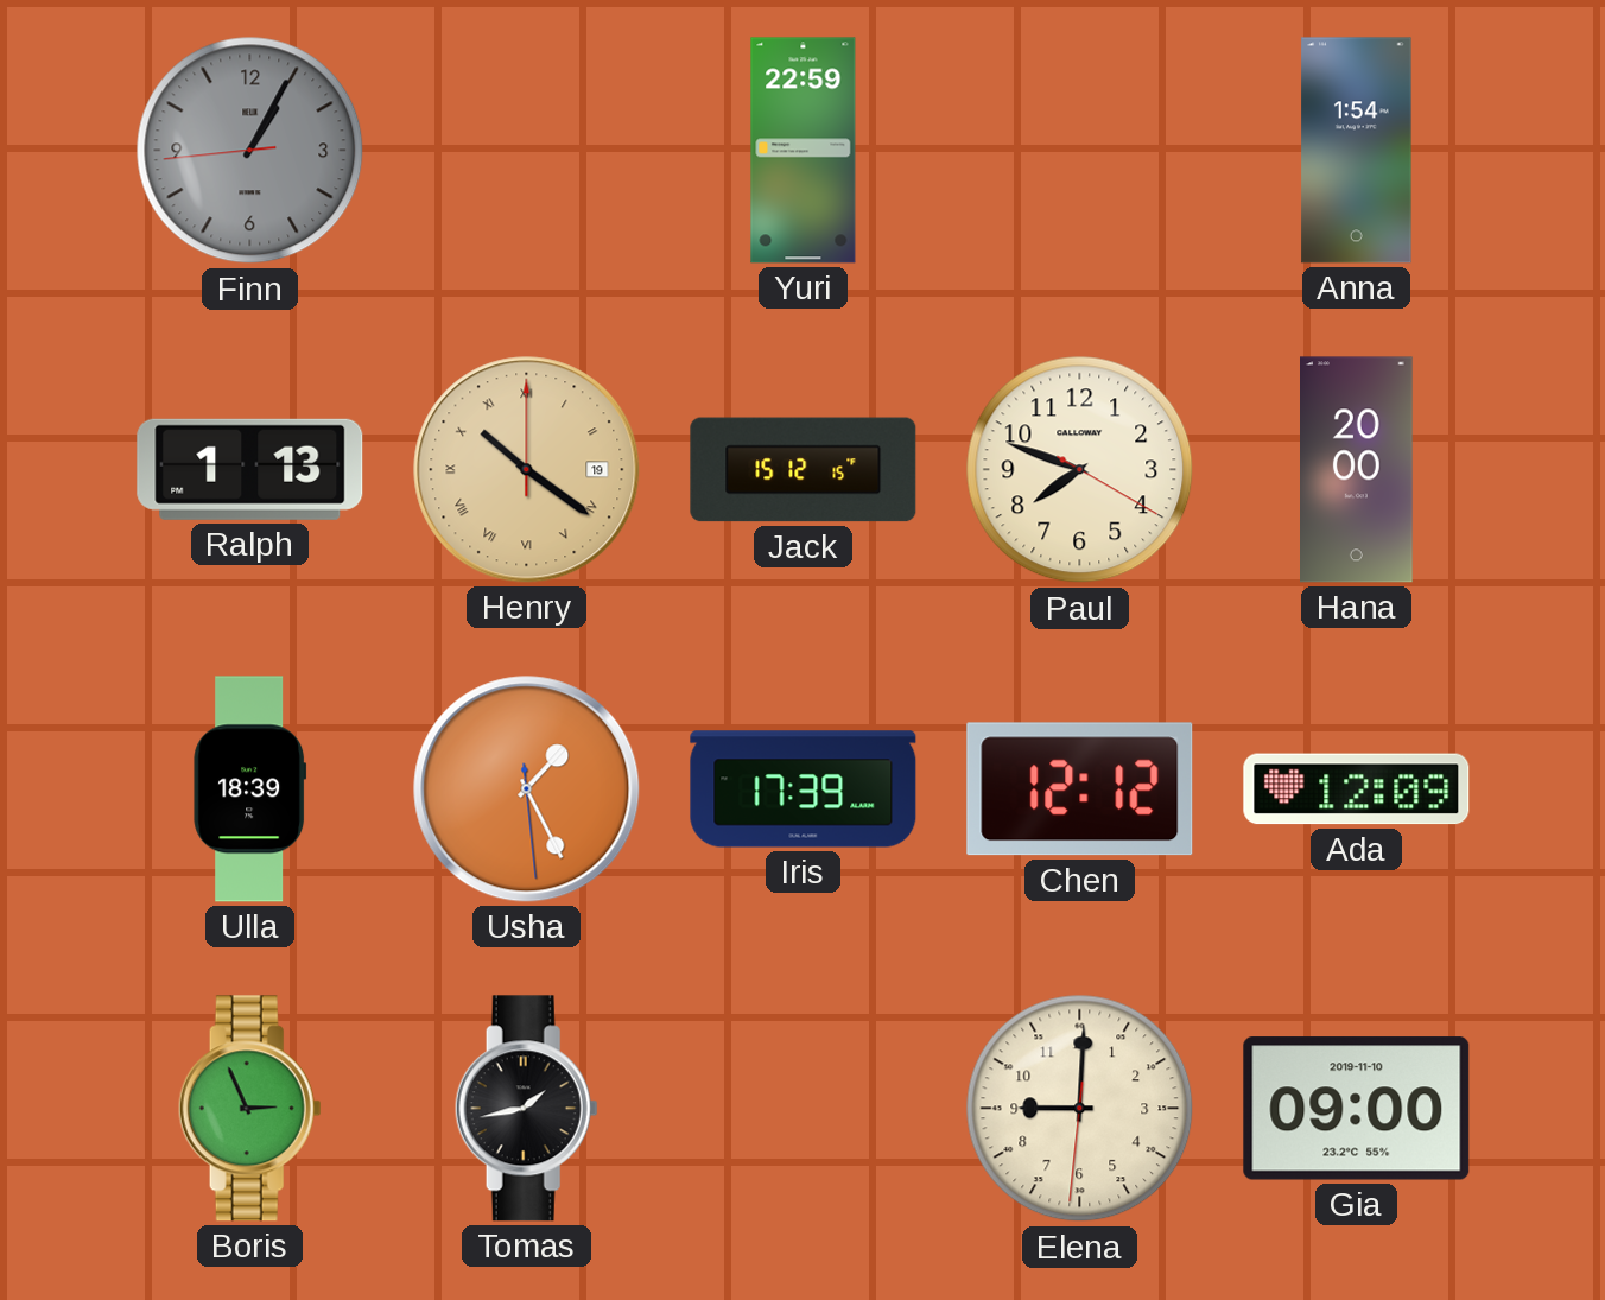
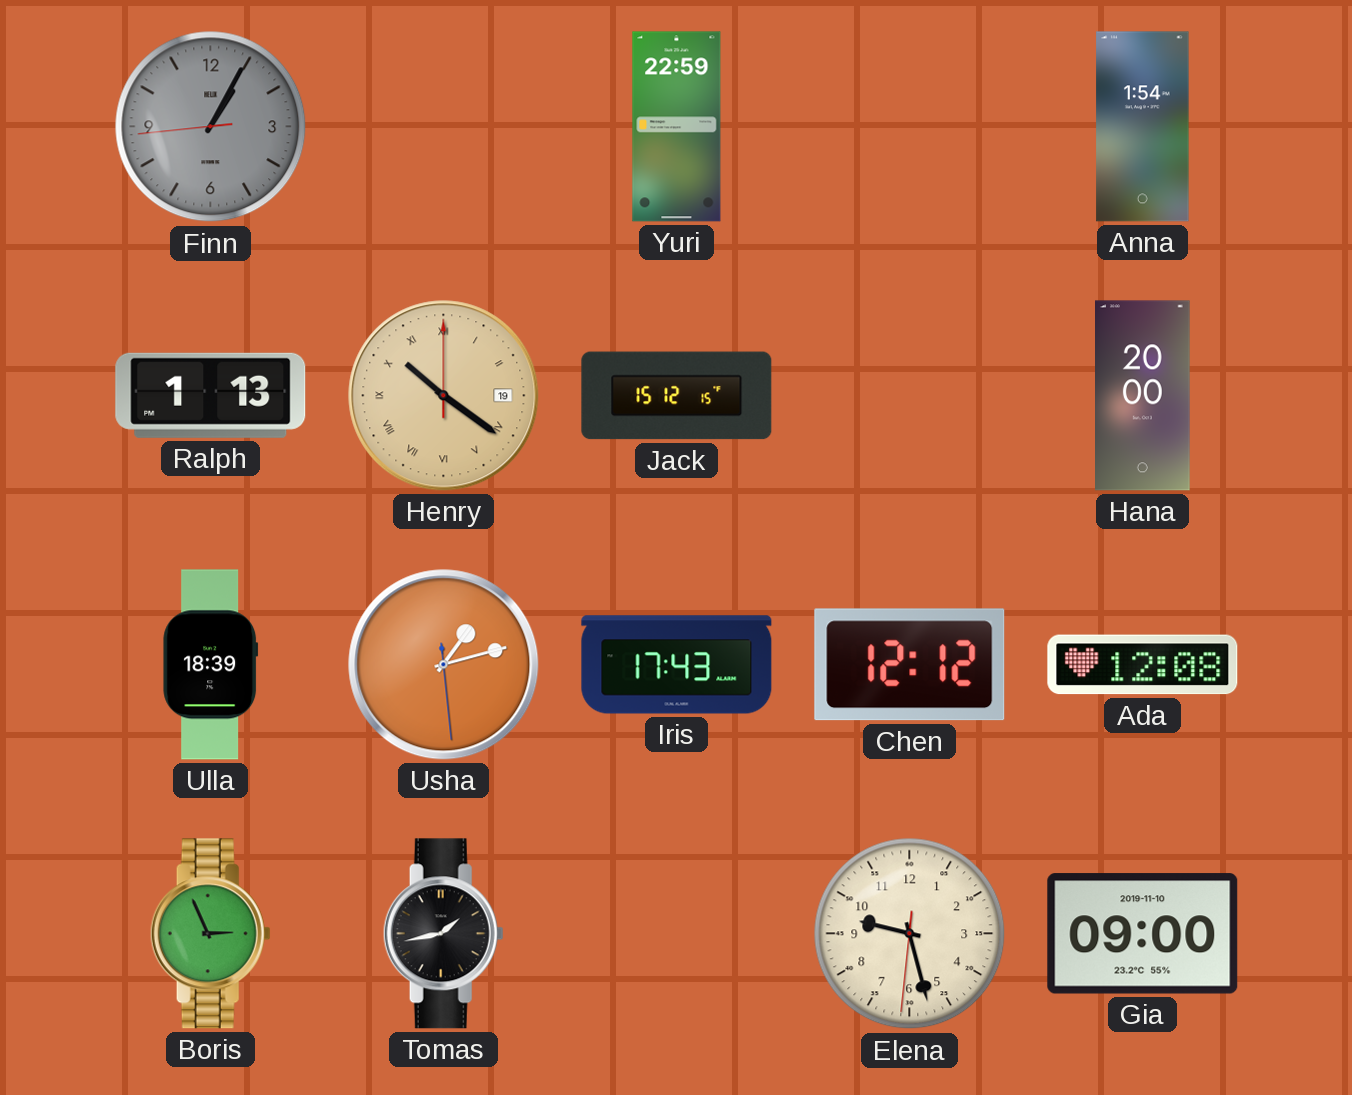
Paul: 7:48 -> none
Usha: 1:25 -> 1:12
Iris: 17:39 -> 17:43
Ada: 12:09 -> 12:08
Elena: 9:00 -> 9:27
